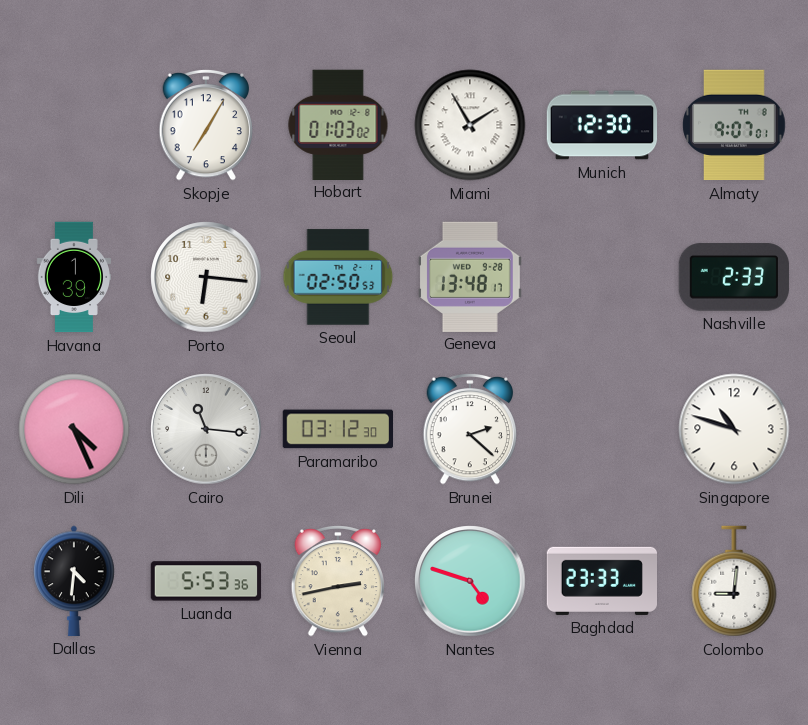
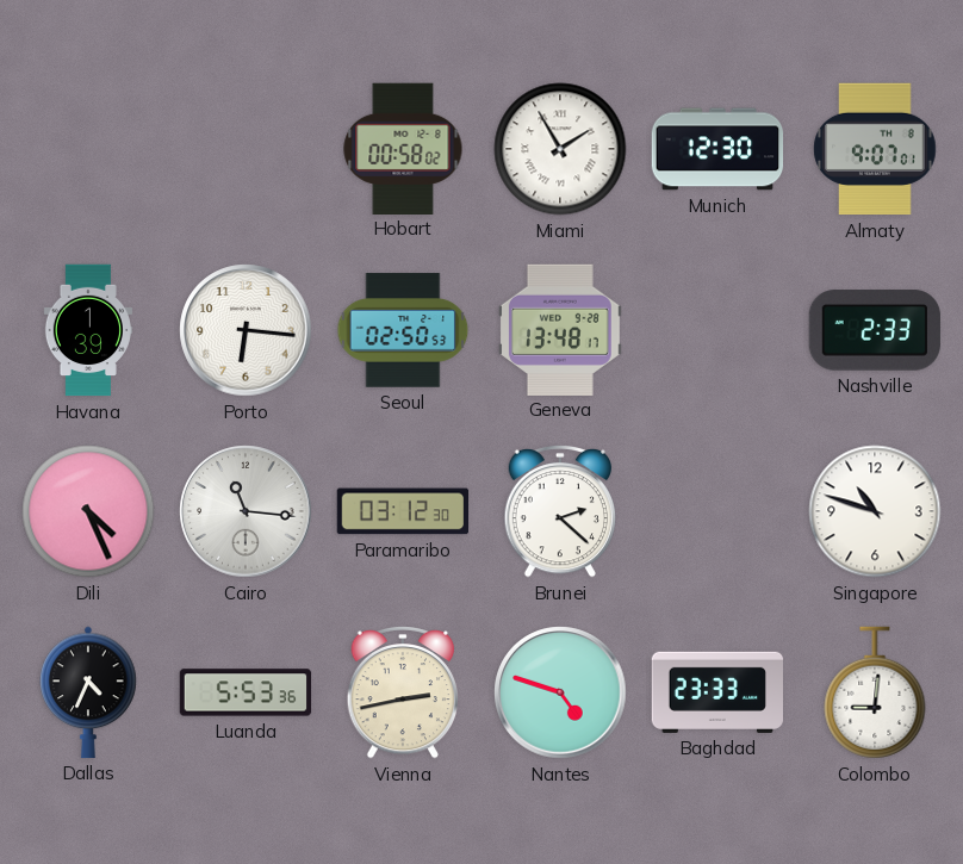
Skopje: 7:05 -> none
Hobart: 01:03 -> 00:58
Dallas: 4:31 -> 4:34
